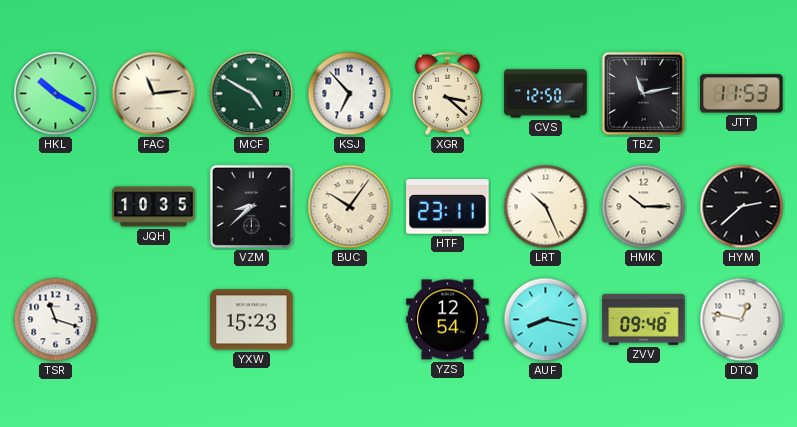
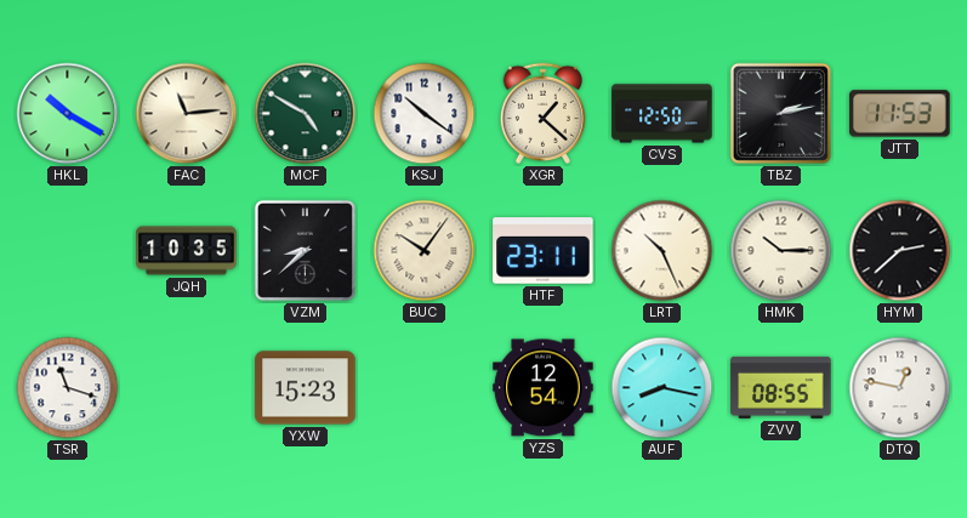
KSJ: 6:53 -> 10:21
XGR: 3:22 -> 1:22
TBZ: 11:13 -> 2:13
ZVV: 09:48 -> 08:55
